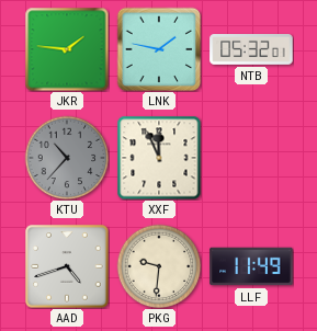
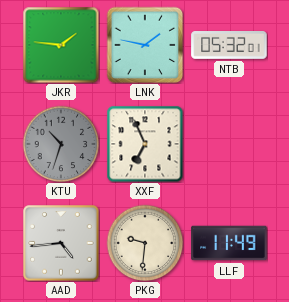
KTU: 10:37 -> 10:33
XXF: 11:56 -> 6:56
AAD: 4:42 -> 4:44
